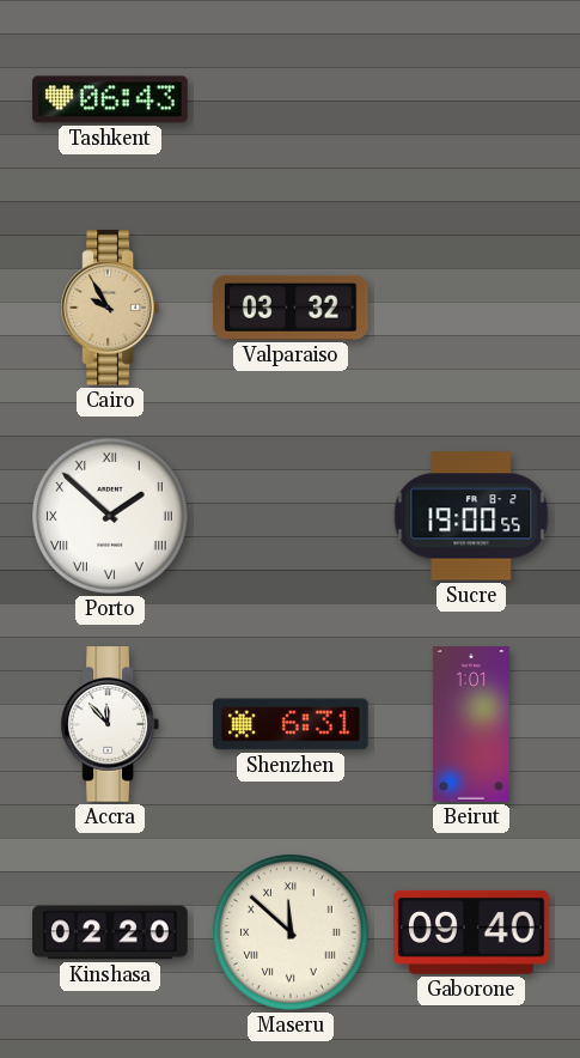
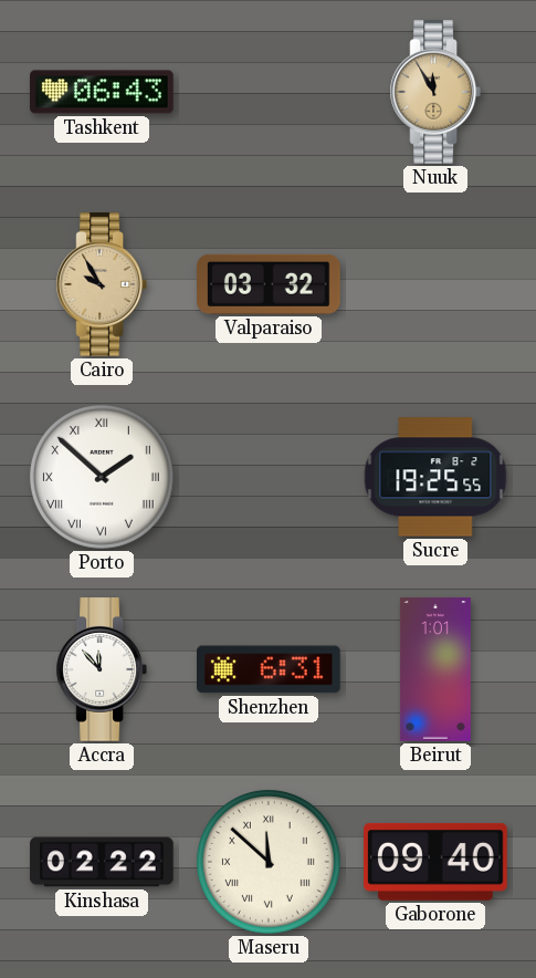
Nuuk: none -> 11:55
Sucre: 19:00 -> 19:25
Kinshasa: 02:20 -> 02:22
